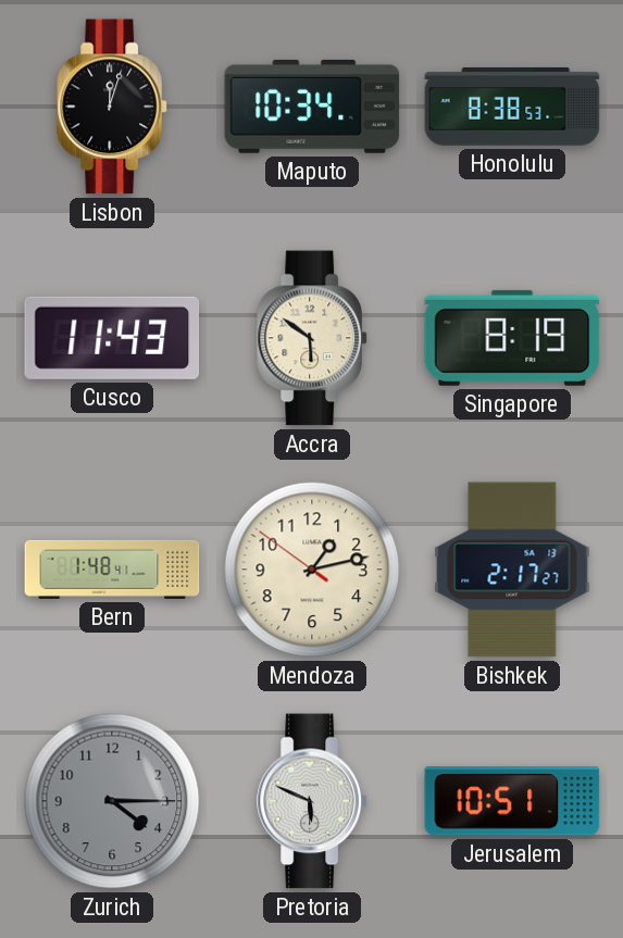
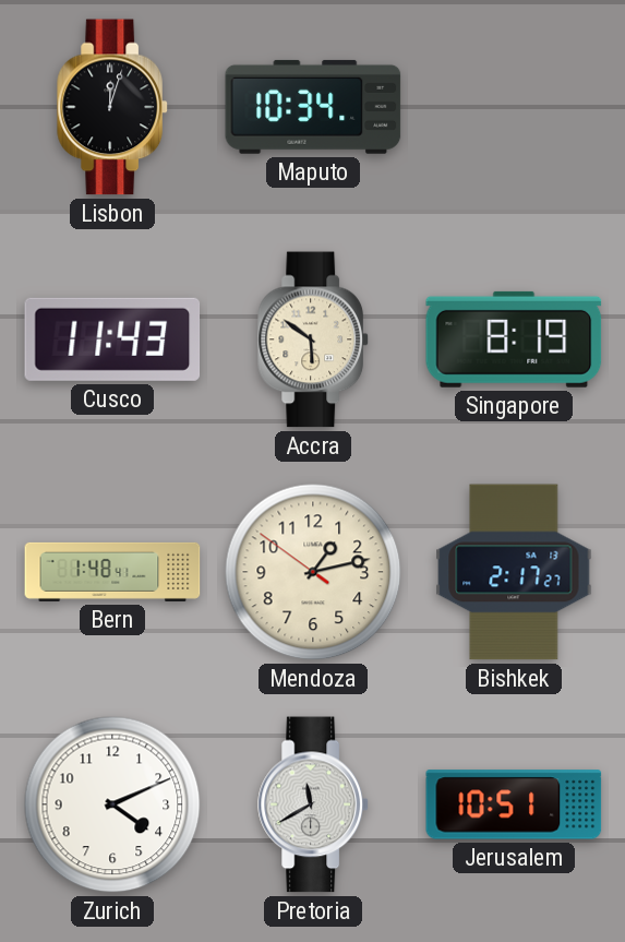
Honolulu: 8:38 -> none
Zurich: 4:15 -> 4:11
Zurich dial: grey -> white
Pretoria: 5:49 -> 11:40
